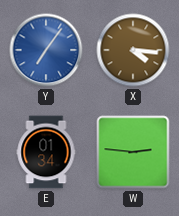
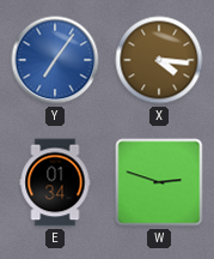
W: 2:46 -> 2:48
